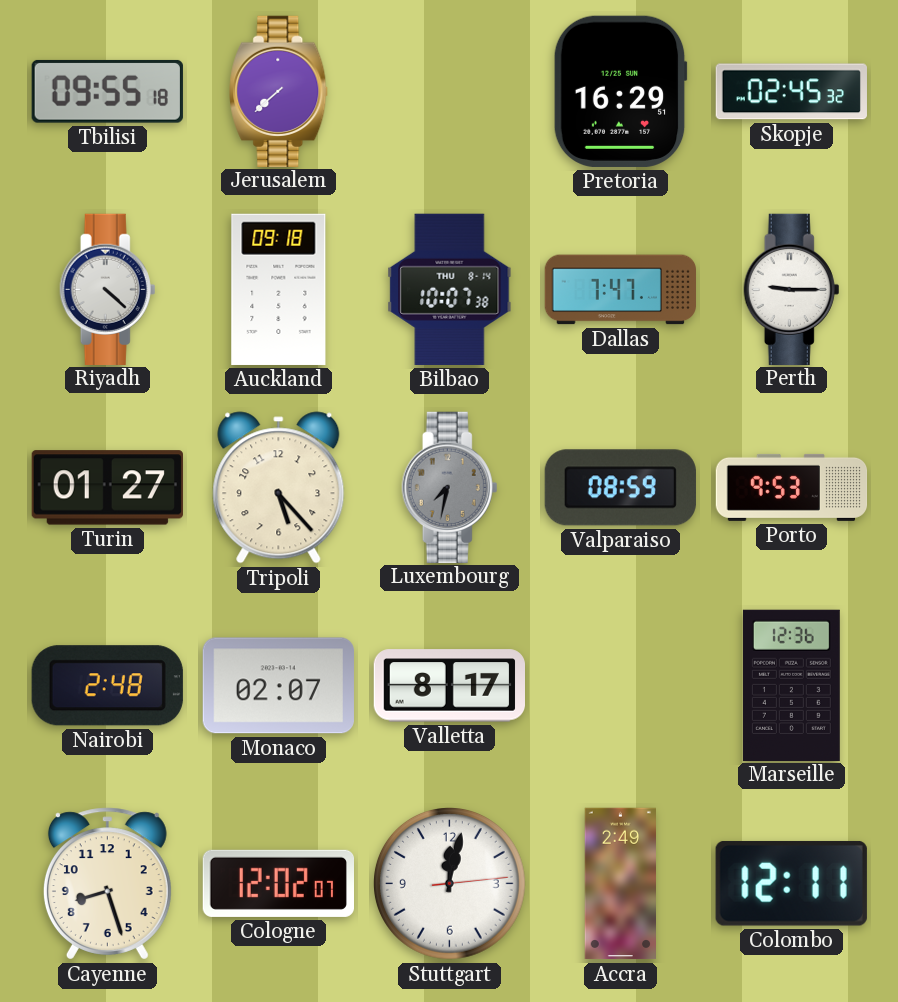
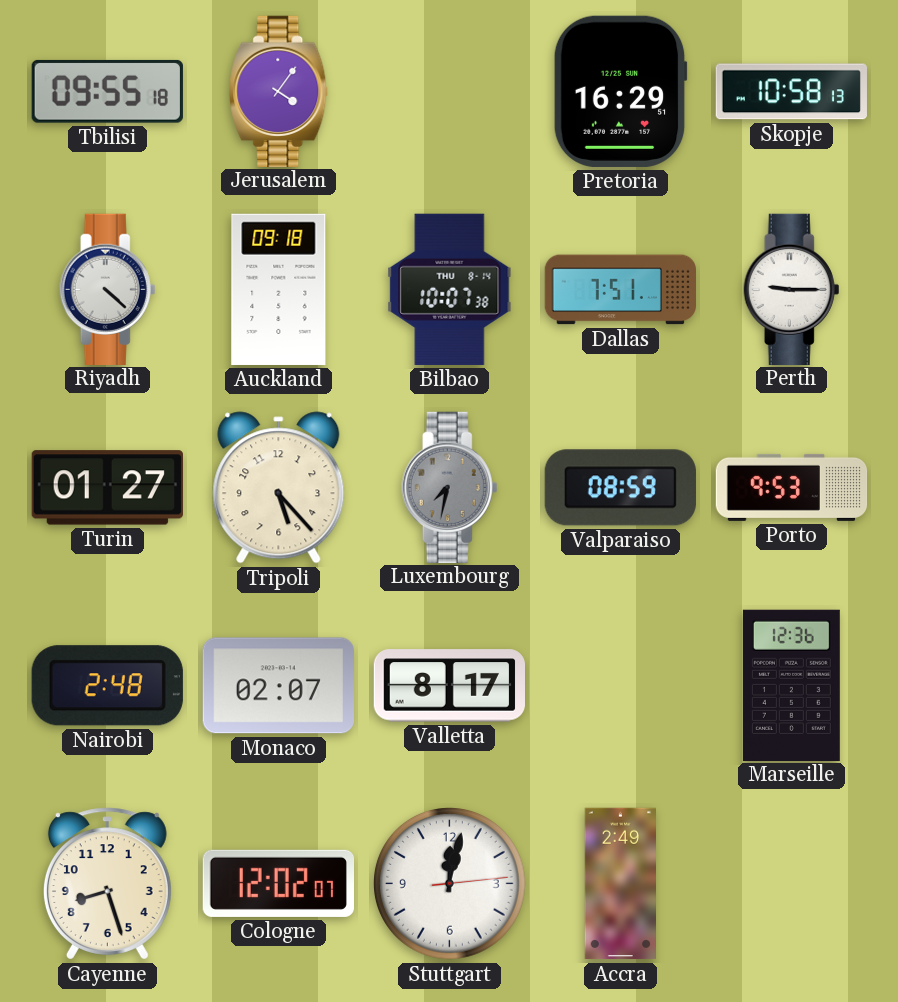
Jerusalem: 7:38 -> 4:06
Skopje: 02:45 -> 10:58
Dallas: 7:47 -> 7:51
Colombo: 12:11 -> none
